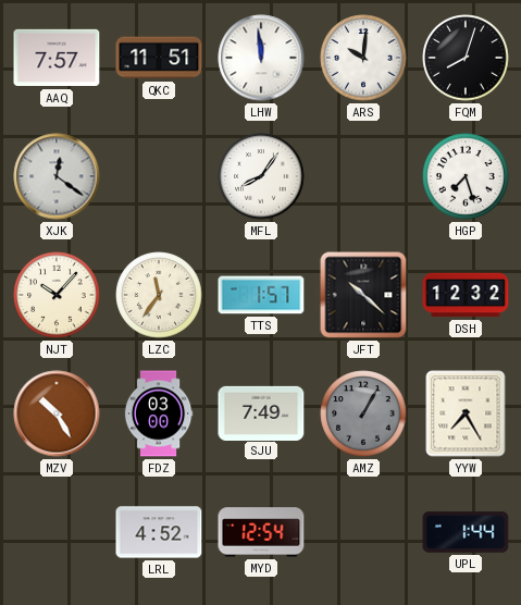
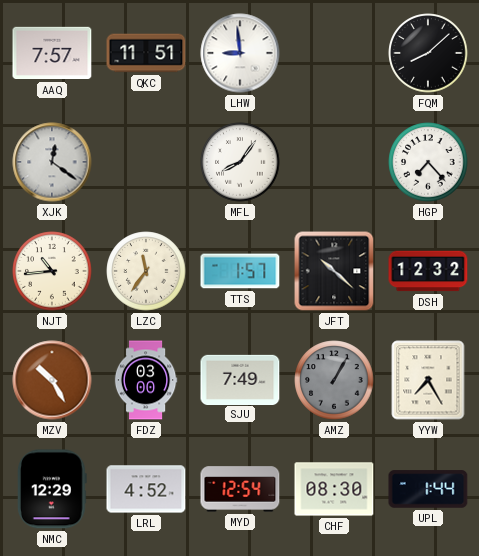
LHW: 11:59 -> 8:59
ARS: 10:01 -> none
FQM: 8:03 -> 8:08
HGP: 7:27 -> 7:23
NJT: 10:07 -> 10:44
NMC: none -> 12:29
CHF: none -> 08:30
